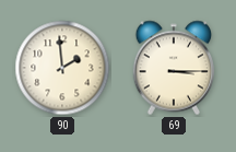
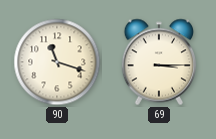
90: 1:59 -> 11:18
